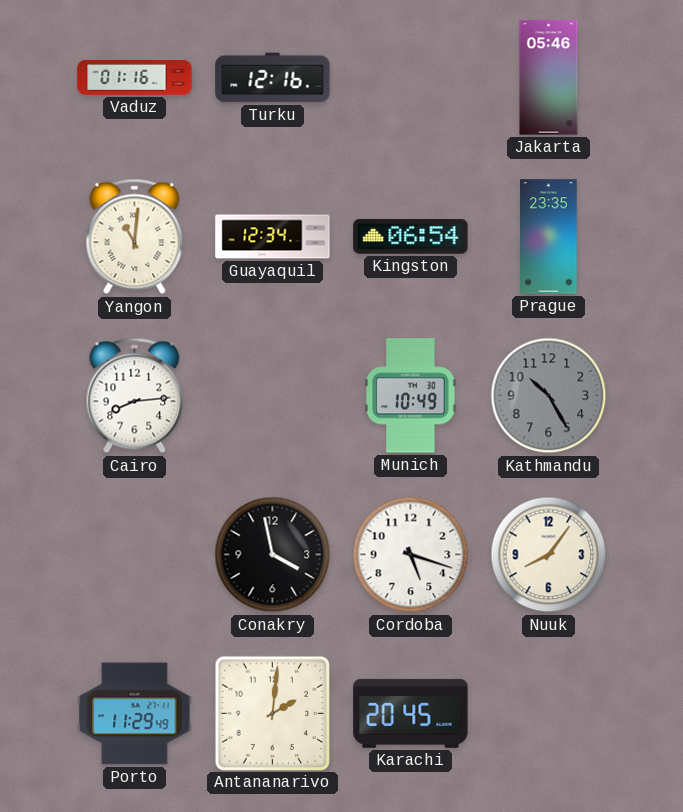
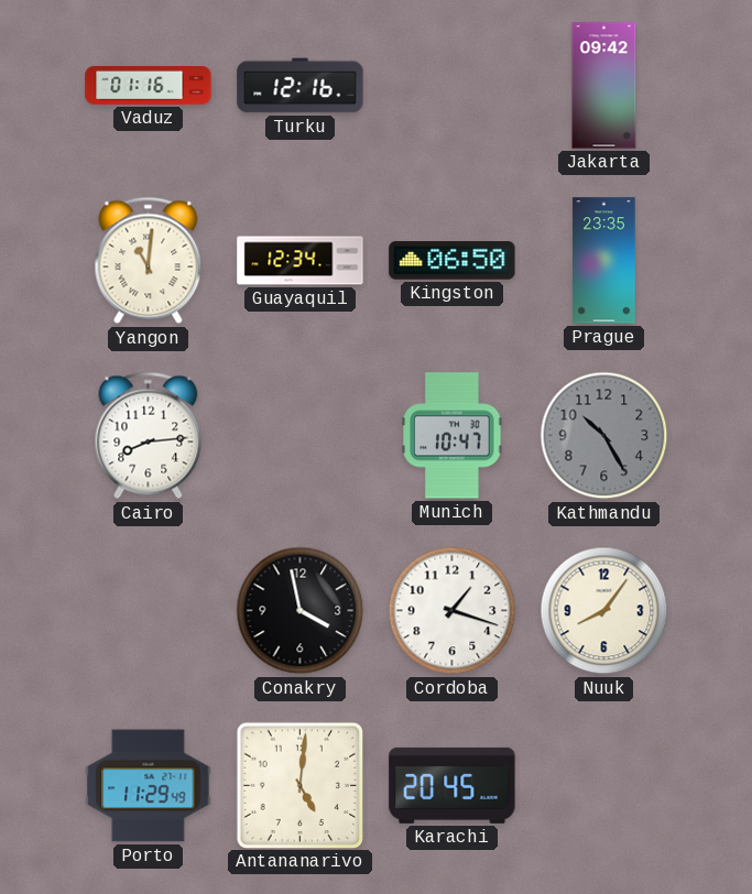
Jakarta: 05:46 -> 09:42
Kingston: 06:54 -> 06:50
Munich: 10:49 -> 10:47
Cordoba: 5:18 -> 1:18
Antananarivo: 2:01 -> 5:01
